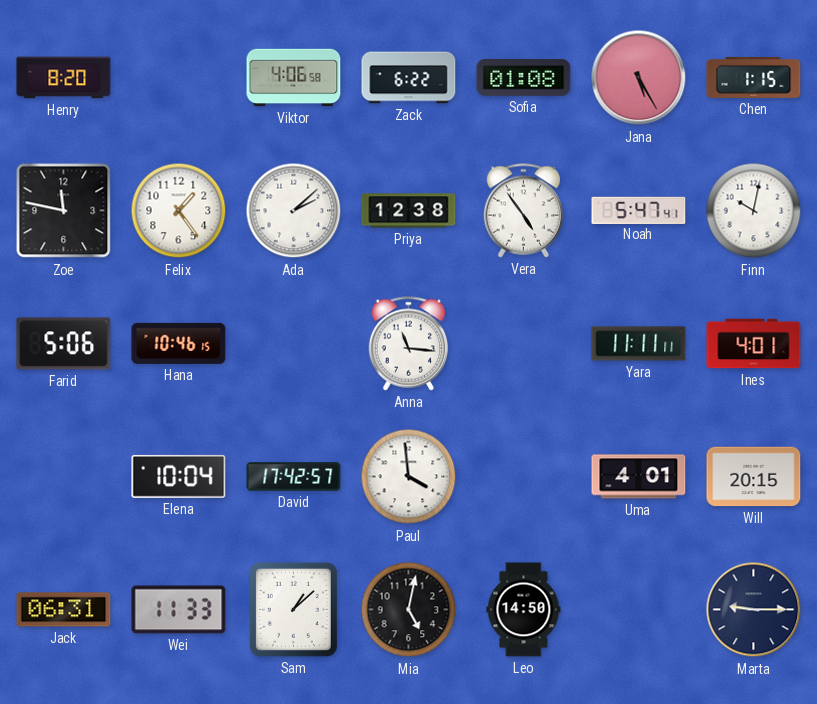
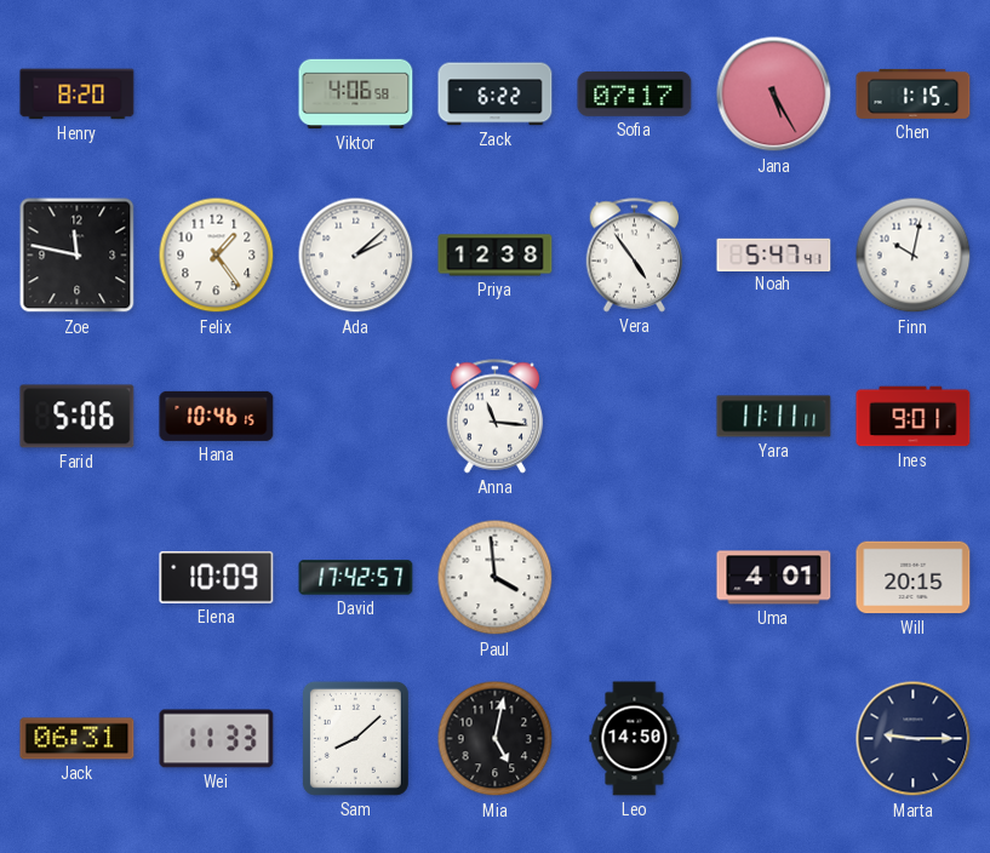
Sofia: 01:08 -> 07:17
Ines: 4:01 -> 9:01
Elena: 10:04 -> 10:09
Sam: 1:08 -> 8:08
